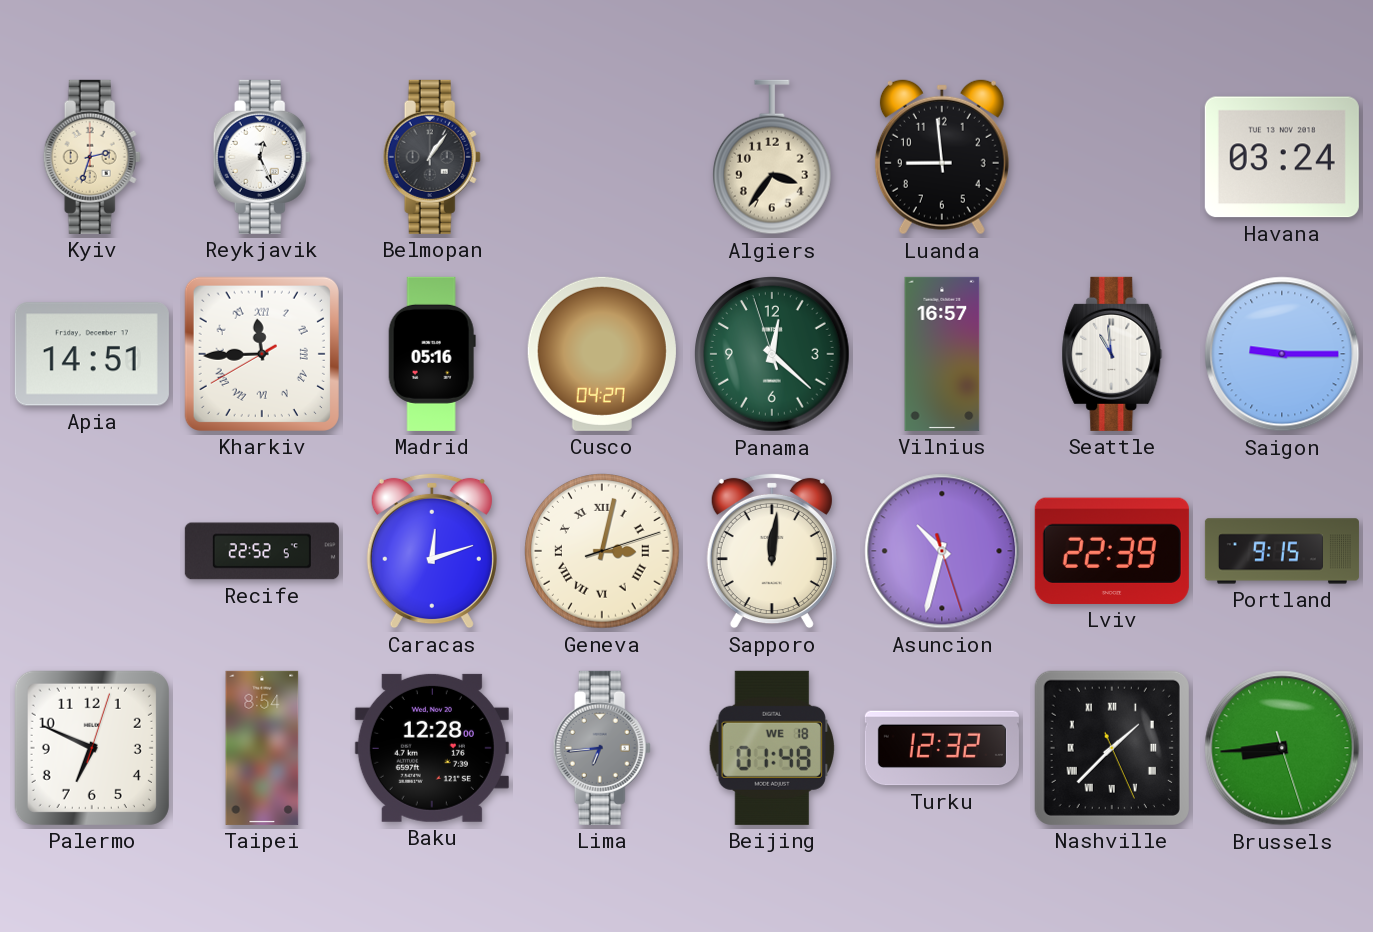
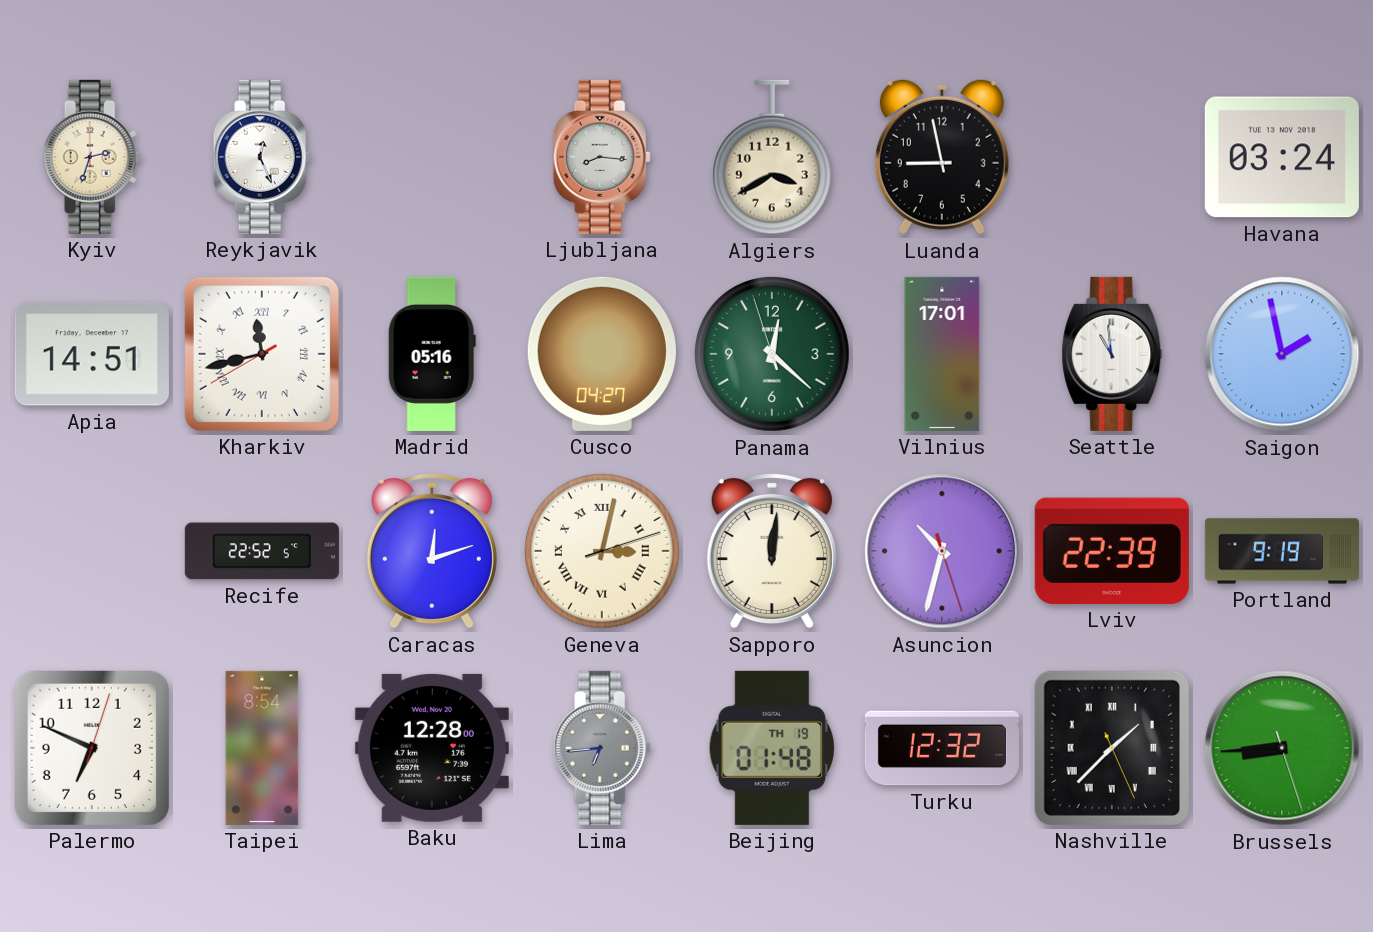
Belmopan: 1:06 -> none
Ljubljana: none -> 8:16
Algiers: 3:36 -> 3:40
Luanda: 8:59 -> 8:58
Kharkiv: 11:44 -> 11:42
Vilnius: 16:57 -> 17:01
Saigon: 9:15 -> 1:58
Portland: 9:15 -> 9:19
Beijing date: WE 18 -> TH 19
